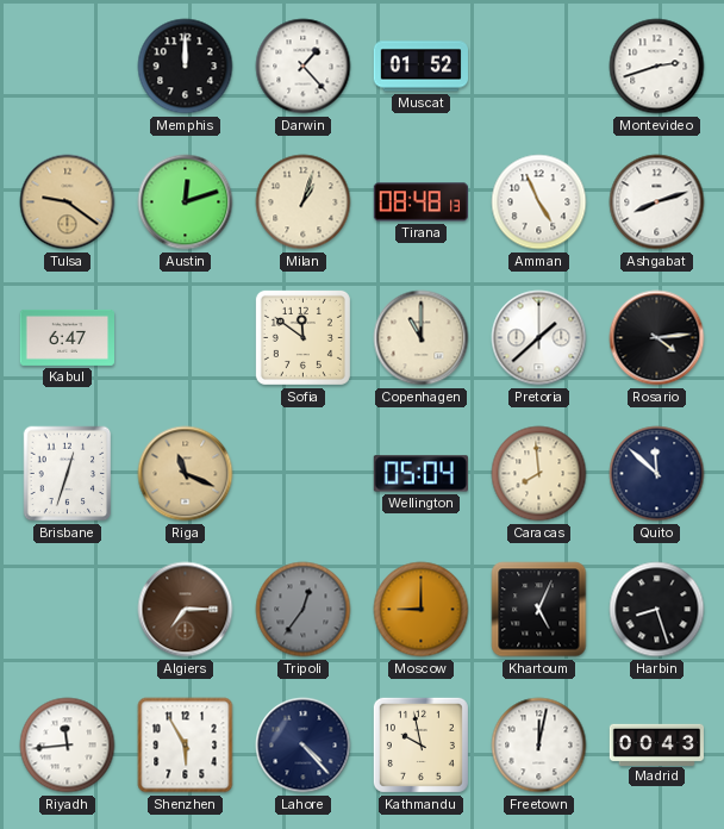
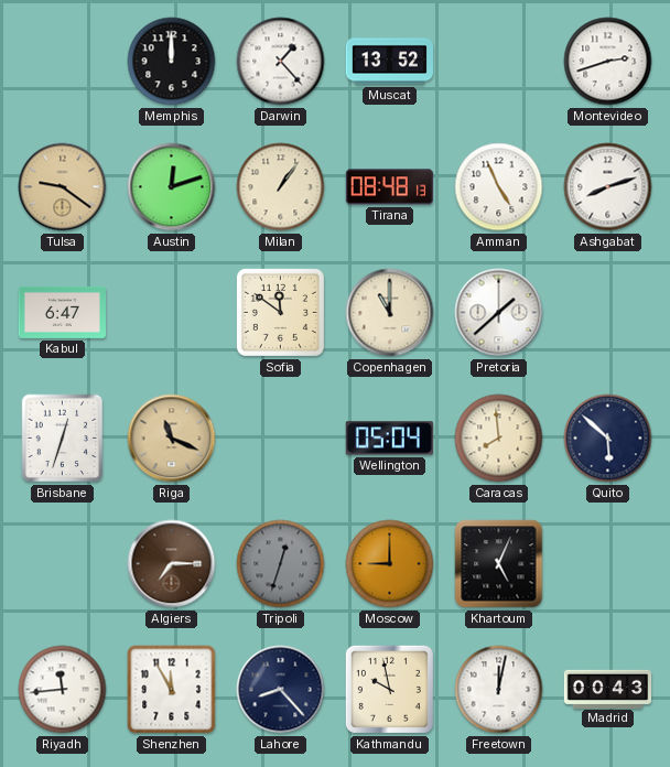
Muscat: 01:52 -> 13:52
Milan: 1:03 -> 1:06
Rosario: 4:14 -> none
Quito: 11:52 -> 5:52
Tripoli: 12:36 -> 12:33
Harbin: 8:27 -> none
Shenzhen: 5:55 -> 11:55
Lahore: 4:23 -> 8:23
